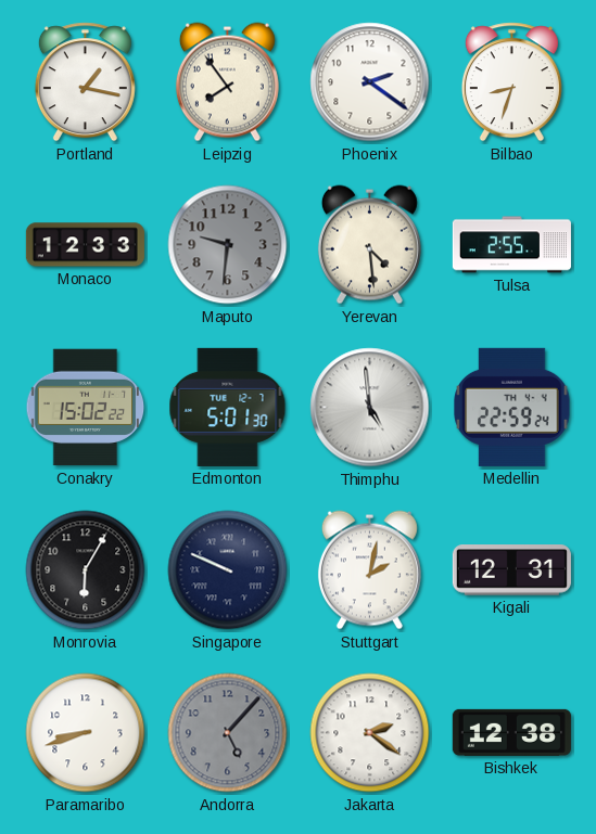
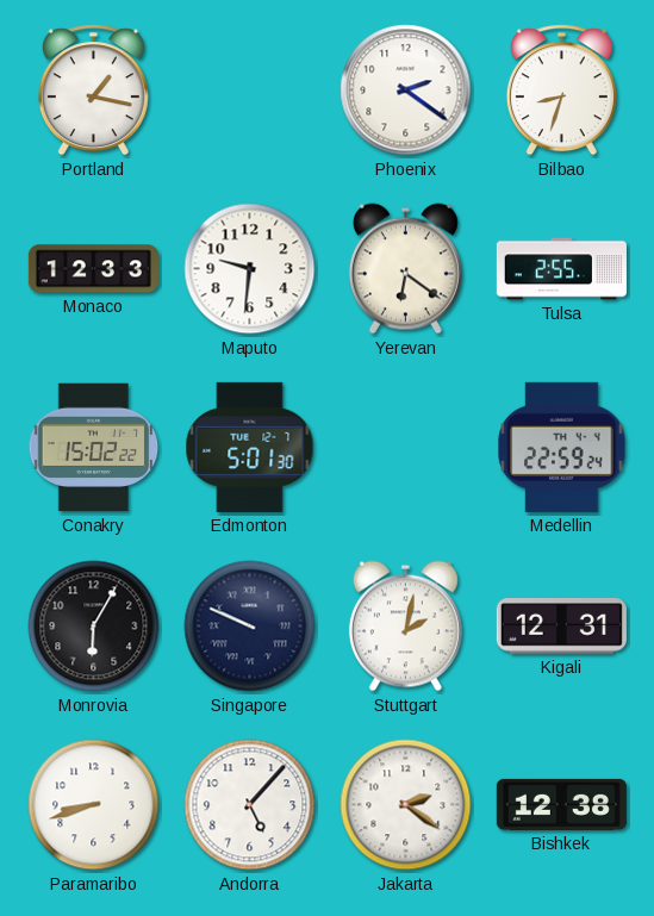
Leipzig: 7:54 -> none
Maputo dial: grey -> white
Yerevan: 4:29 -> 6:21
Thimphu: 4:59 -> none
Andorra dial: grey -> white
